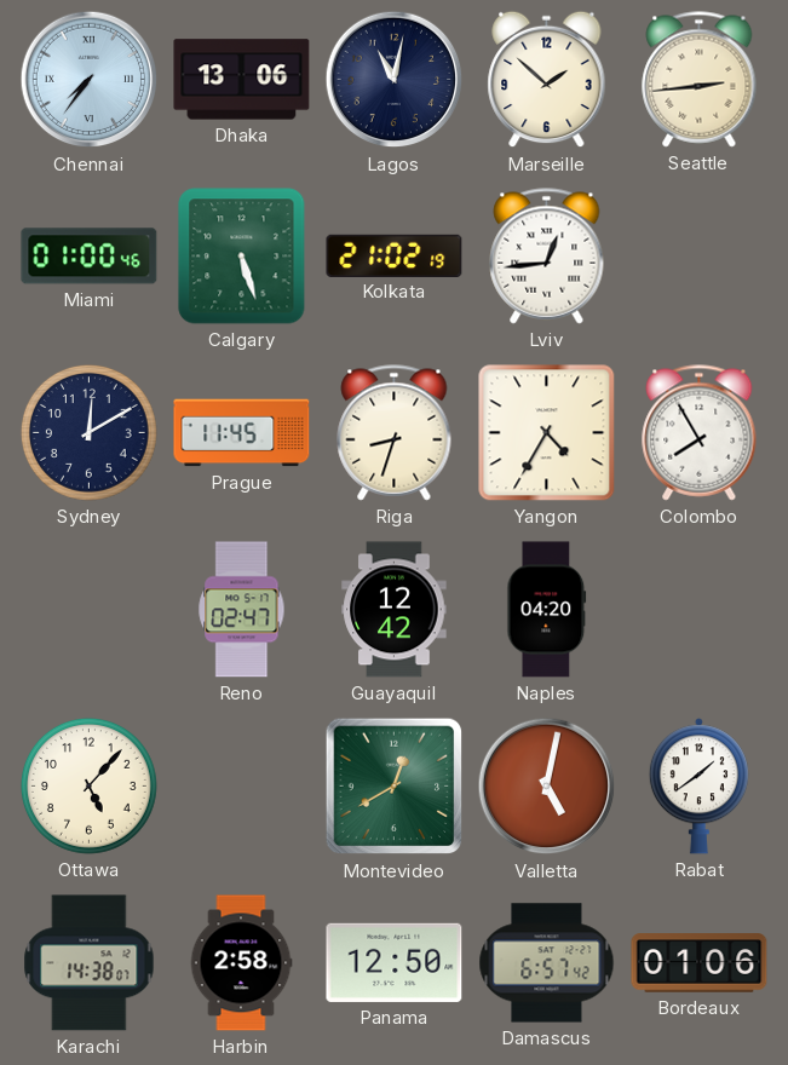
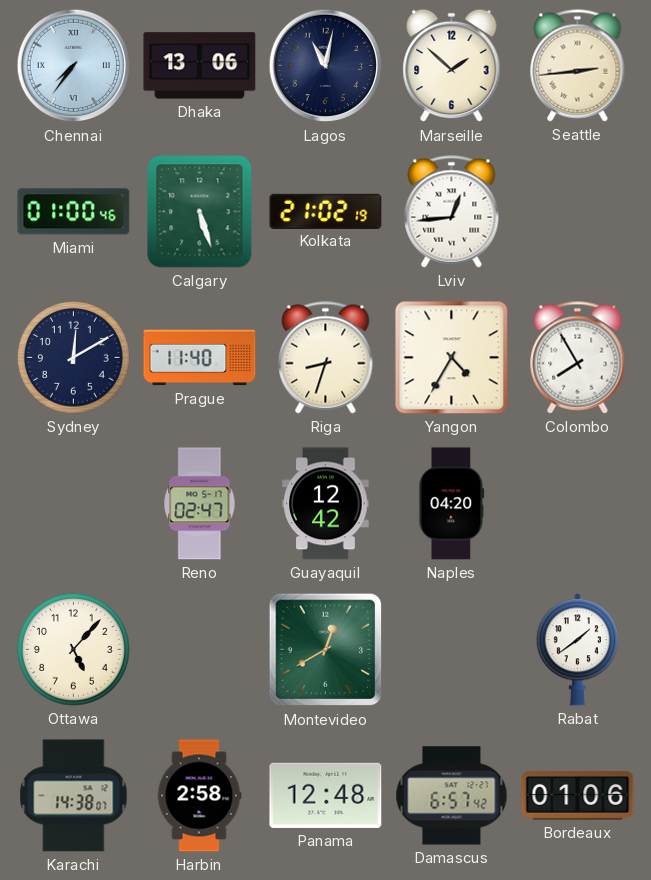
Prague: 11:45 -> 11:40
Valletta: 5:02 -> none
Panama: 12:50 -> 12:48
